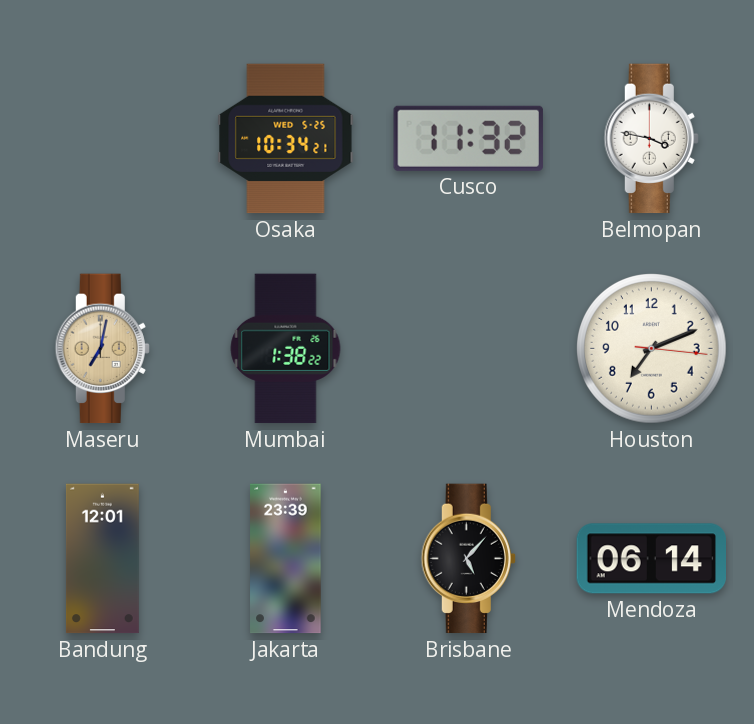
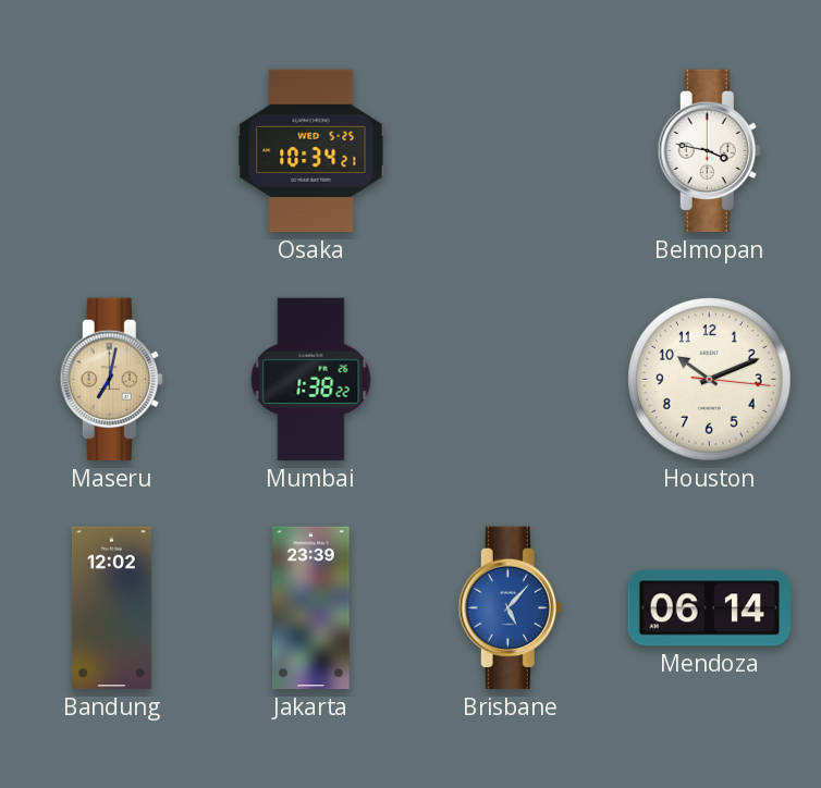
Cusco: 11:32 -> none
Houston: 7:11 -> 10:11
Bandung: 12:01 -> 12:02
Brisbane dial: black -> blue
